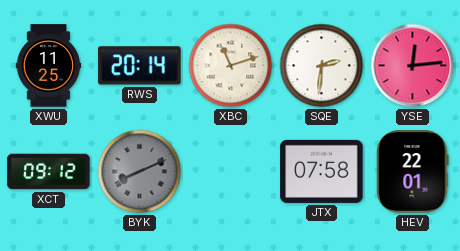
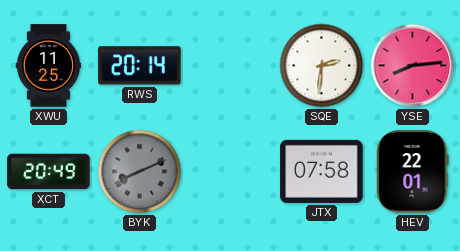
XBC: 11:12 -> none
YSE: 12:14 -> 8:14
XCT: 09:12 -> 20:49
